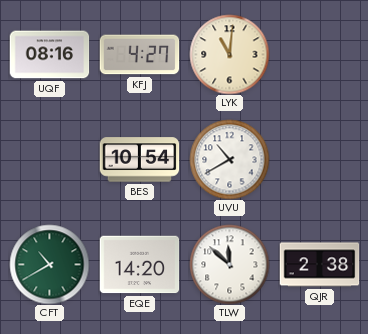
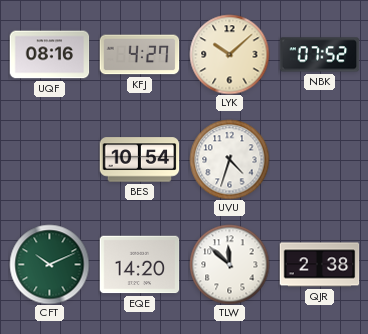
LYK: 11:01 -> 10:08
NBK: none -> 07:52
UVU: 10:40 -> 4:33
CFT: 10:40 -> 10:11
